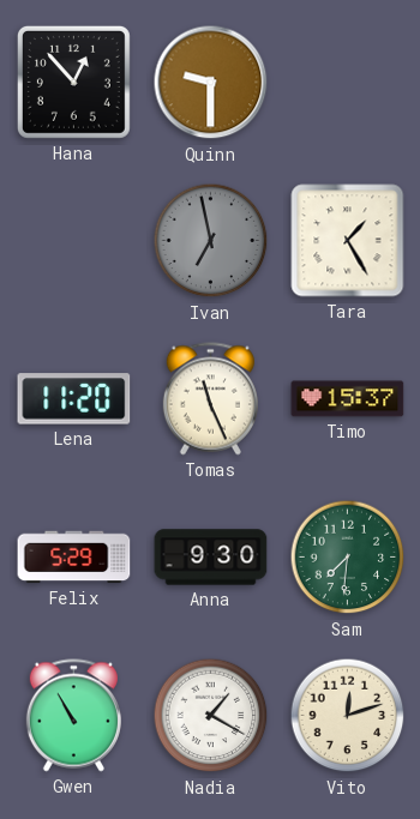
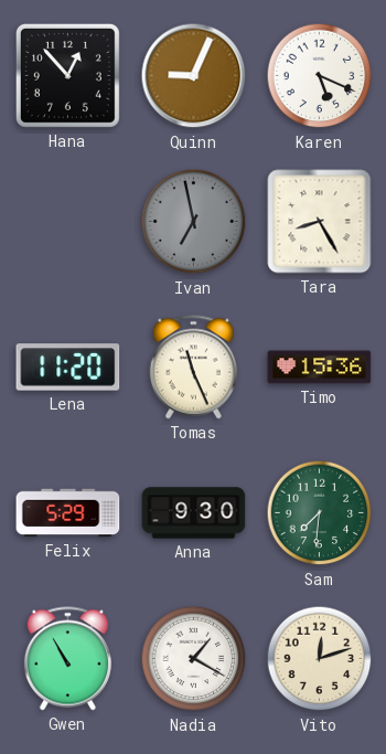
Quinn: 9:30 -> 9:04
Karen: none -> 5:19
Tara: 1:25 -> 8:25
Timo: 15:37 -> 15:36
